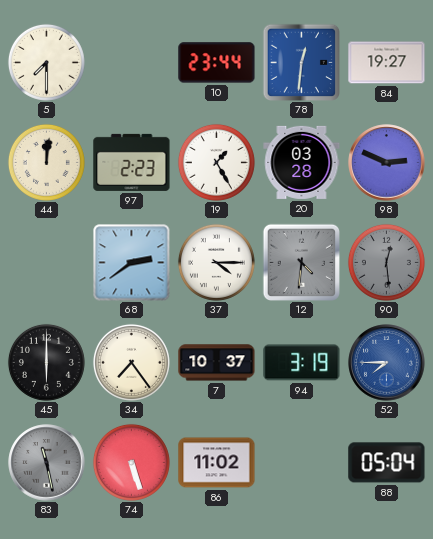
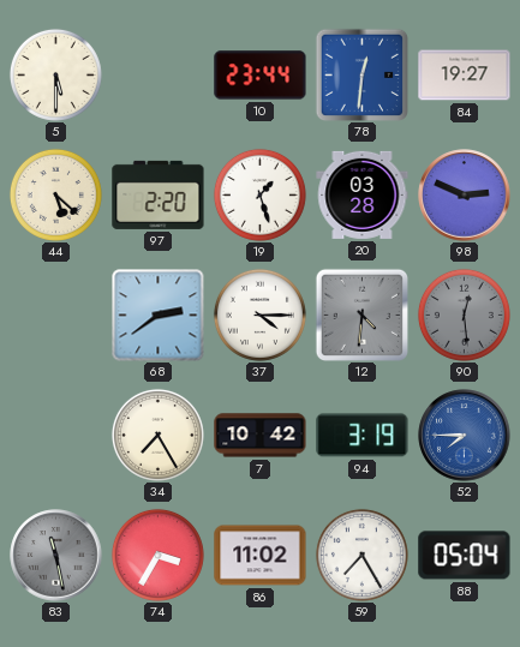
5: 7:30 -> 5:30
44: 12:01 -> 5:22
97: 2:23 -> 2:20
19: 1:25 -> 1:27
45: 6:00 -> none
34: 7:24 -> 7:25
7: 10:37 -> 10:42
74: 5:27 -> 3:35
59: none -> 7:25
